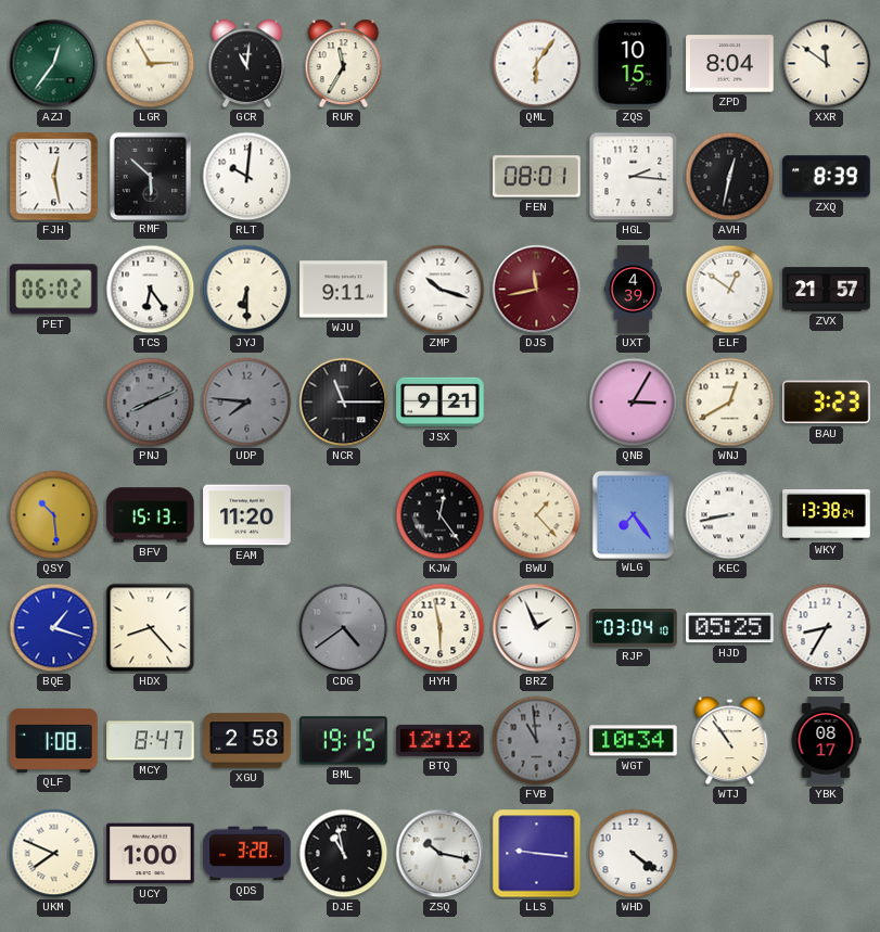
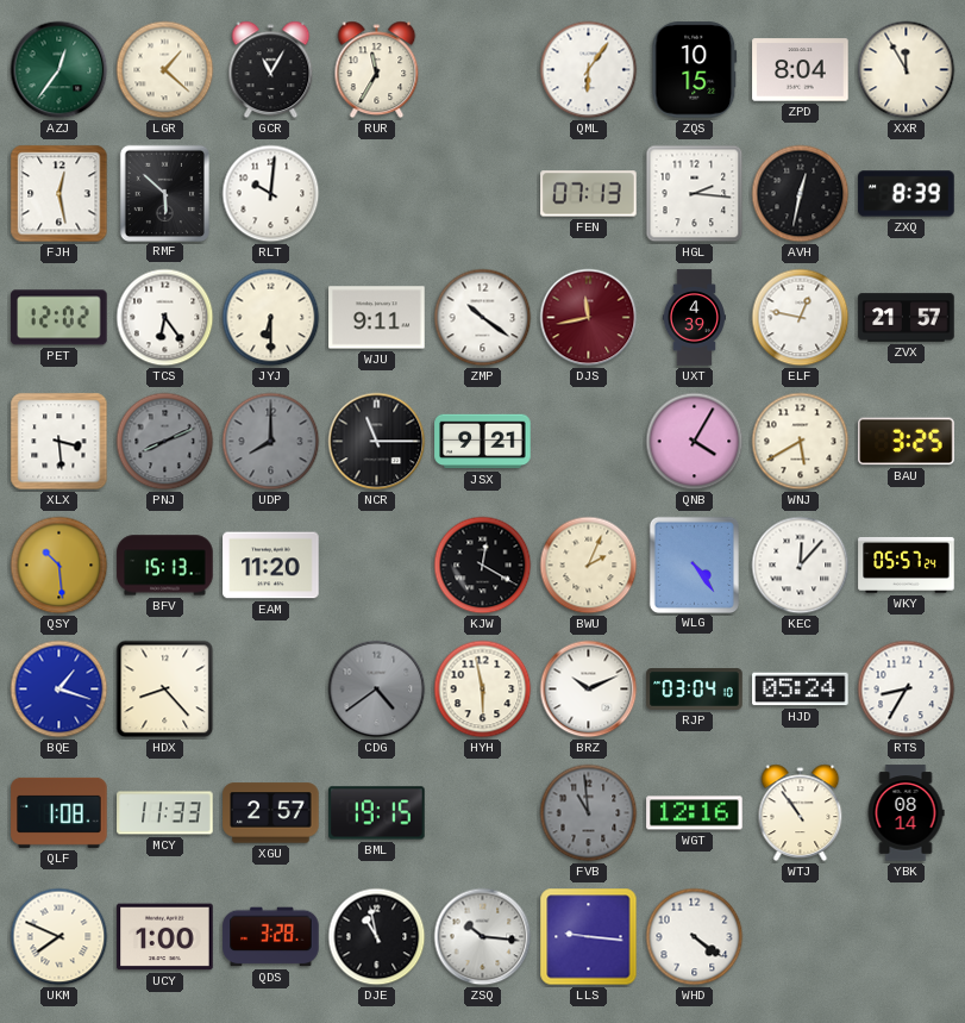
LGR: 2:55 -> 1:22
GCR: 11:01 -> 11:05
XXR: 11:51 -> 11:55
FEN: 08:01 -> 07:13
PET: 06:02 -> 12:02
ZMP: 10:18 -> 10:21
ELF: 12:51 -> 12:47
XLX: none -> 3:29
UDP: 7:46 -> 8:00
QNB: 3:05 -> 4:05
WNJ: 12:40 -> 5:40
BAU: 3:23 -> 3:25
KJW: 12:24 -> 12:20
BWU: 1:23 -> 2:04
WLG: 7:24 -> 4:24
KEC: 8:43 -> 12:07
WKY: 13:38 -> 05:57
BRZ: 1:56 -> 10:11
HJD: 05:25 -> 05:24
MCY: 8:47 -> 11:33
XGU: 2:58 -> 2:57
BTQ: 12:12 -> none
WGT: 10:34 -> 12:16
YBK: 08:17 -> 08:14
ZSQ: 10:17 -> 10:16
